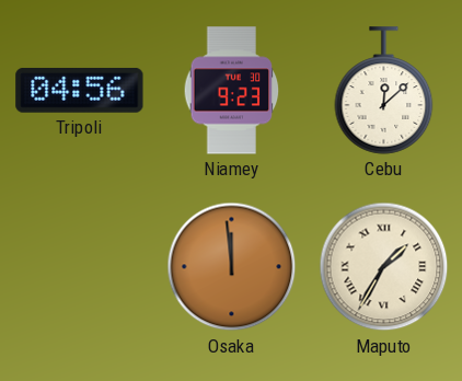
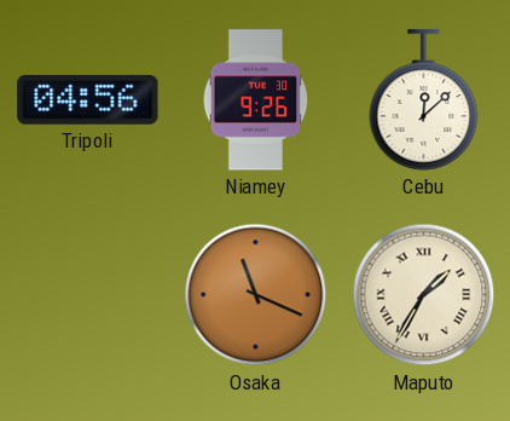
Niamey: 9:23 -> 9:26
Osaka: 11:59 -> 11:19
